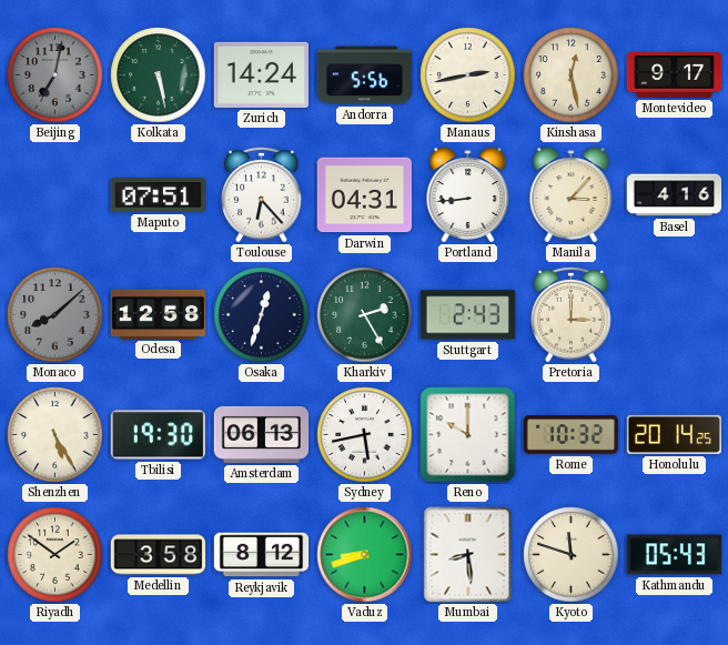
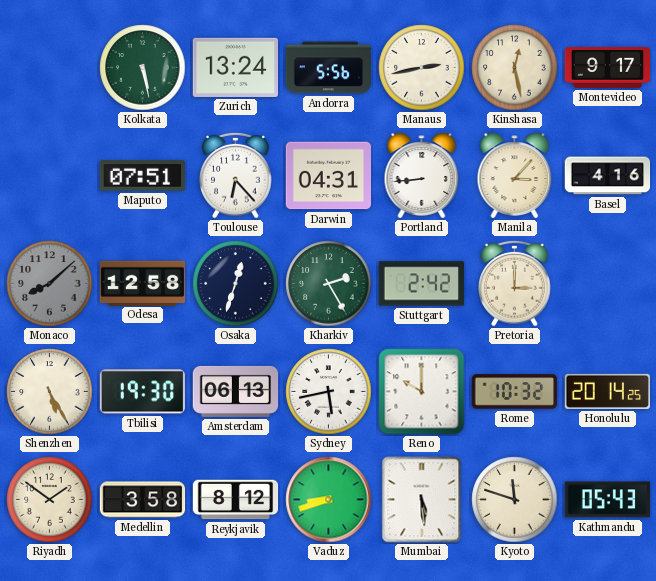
Beijing: 7:02 -> none
Zurich: 14:24 -> 13:24
Stuttgart: 2:43 -> 2:42
Mumbai: 8:29 -> 5:29
